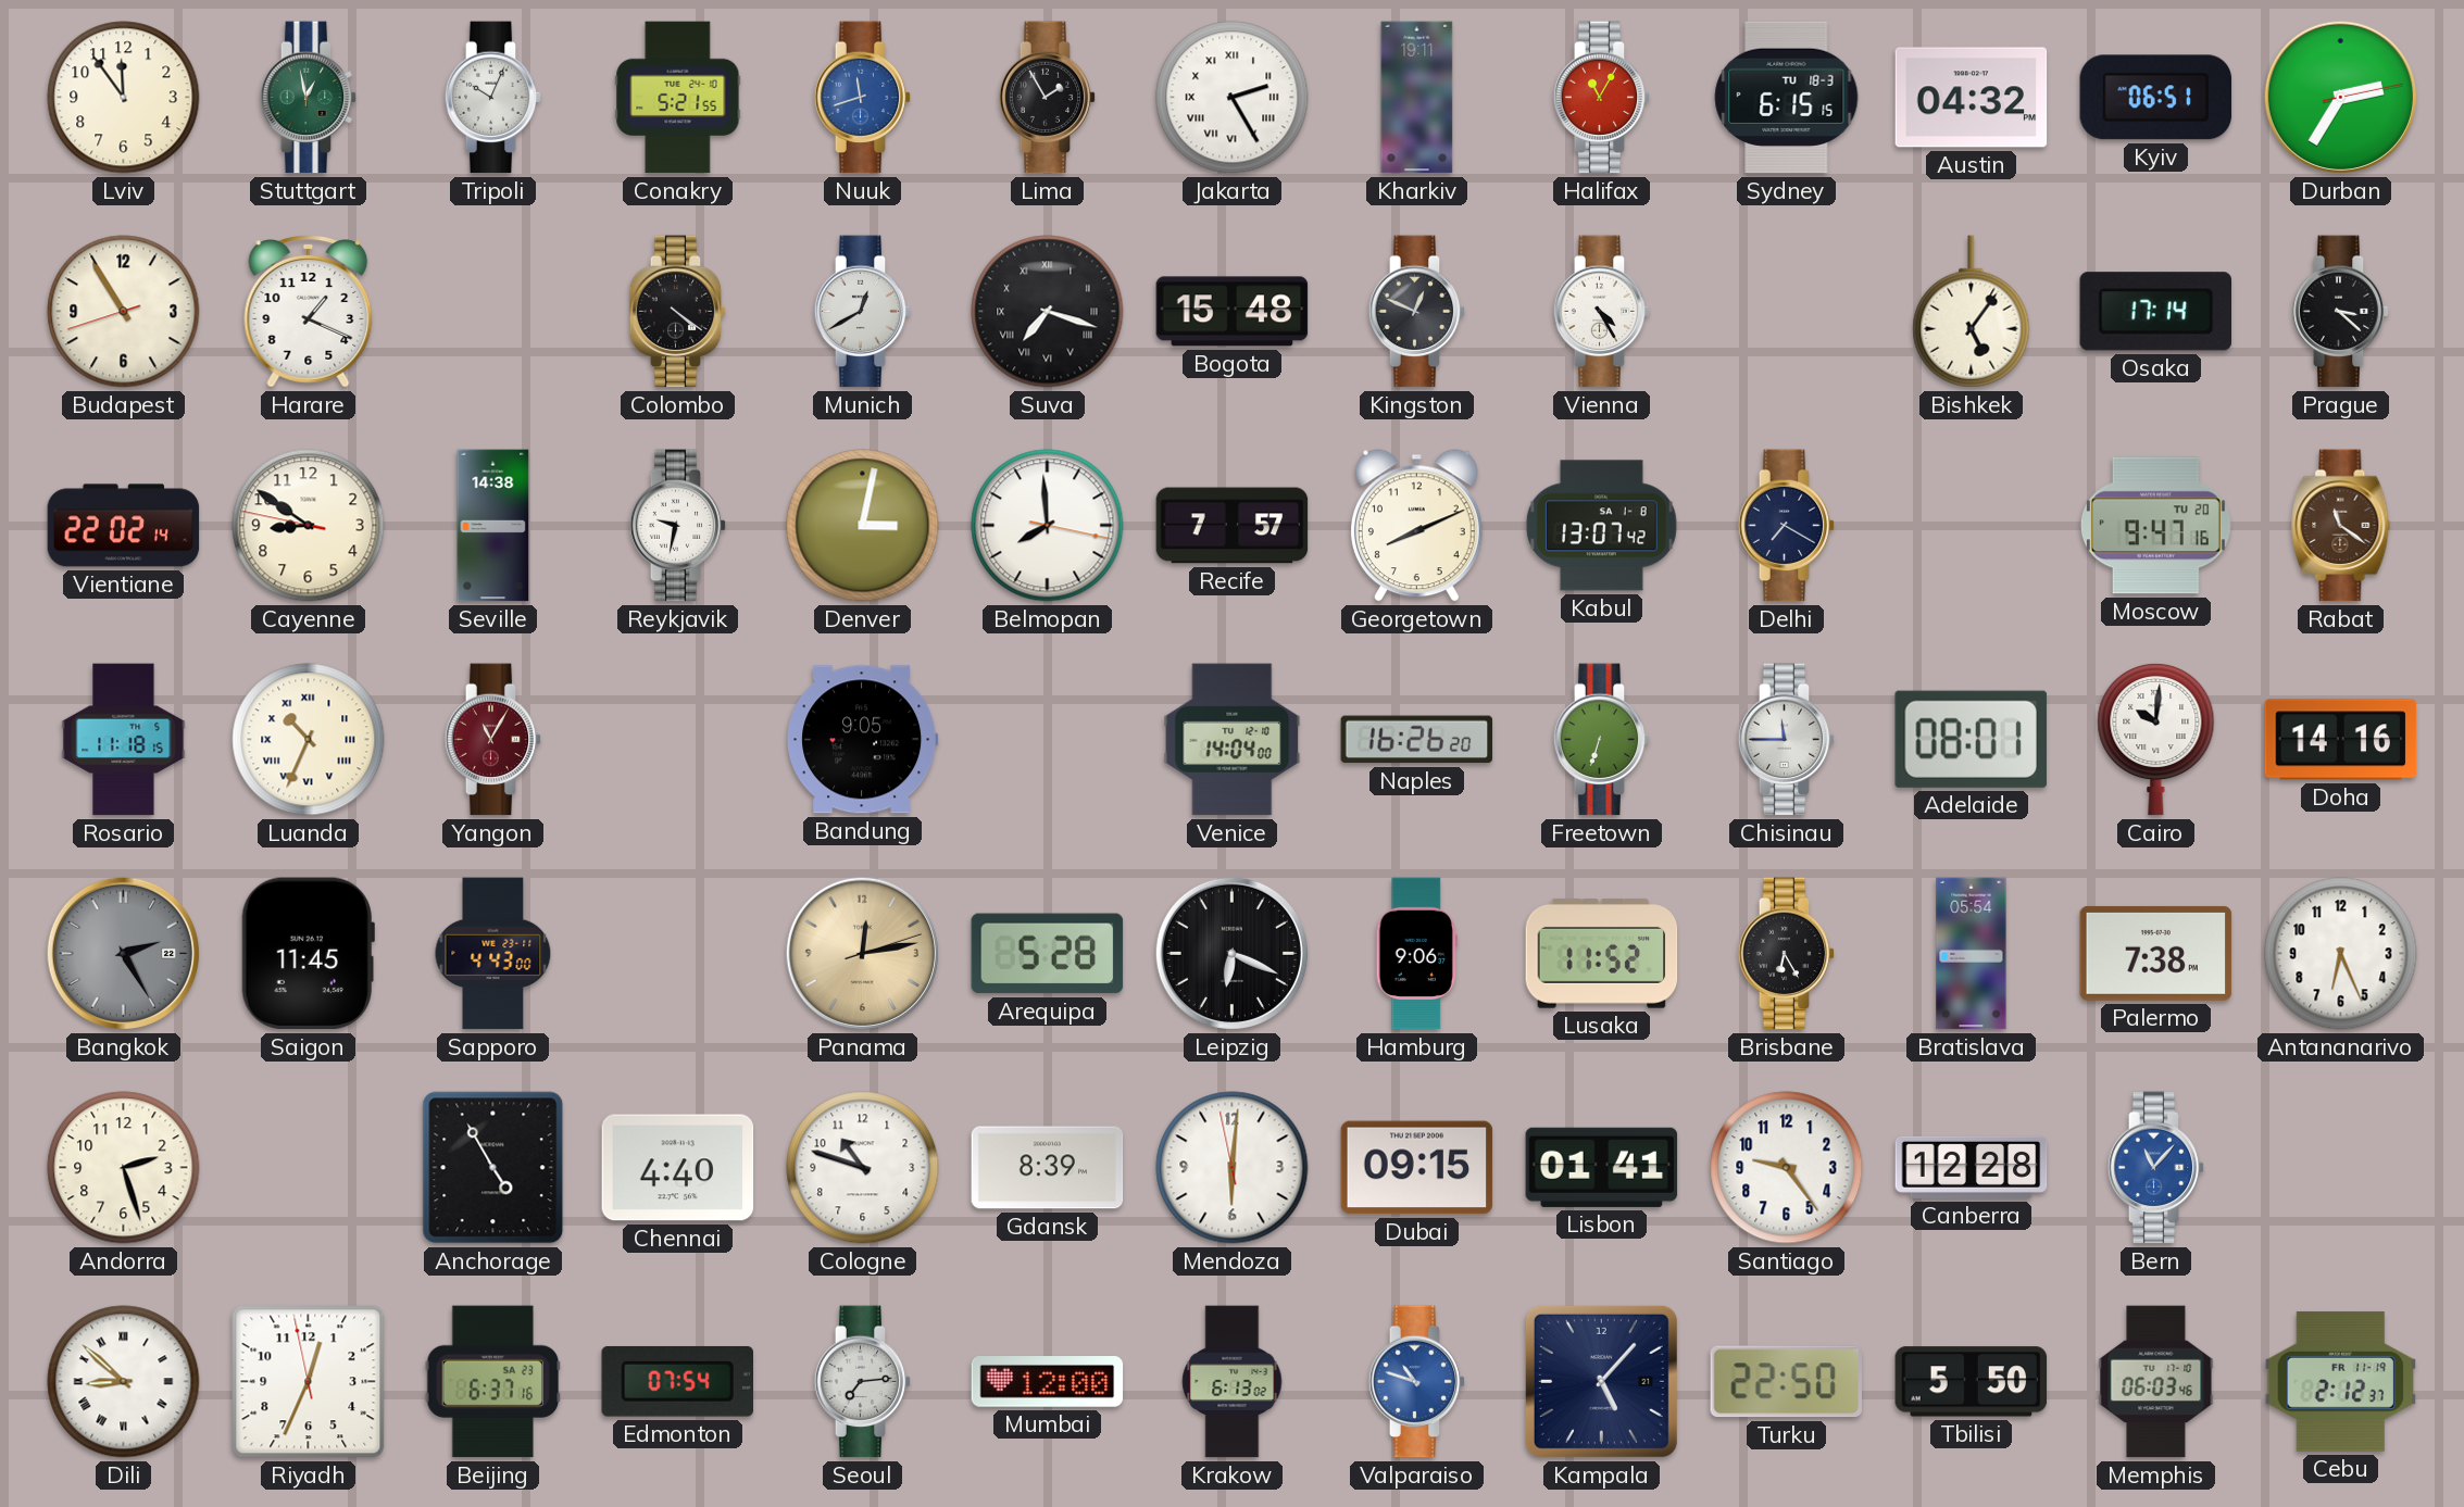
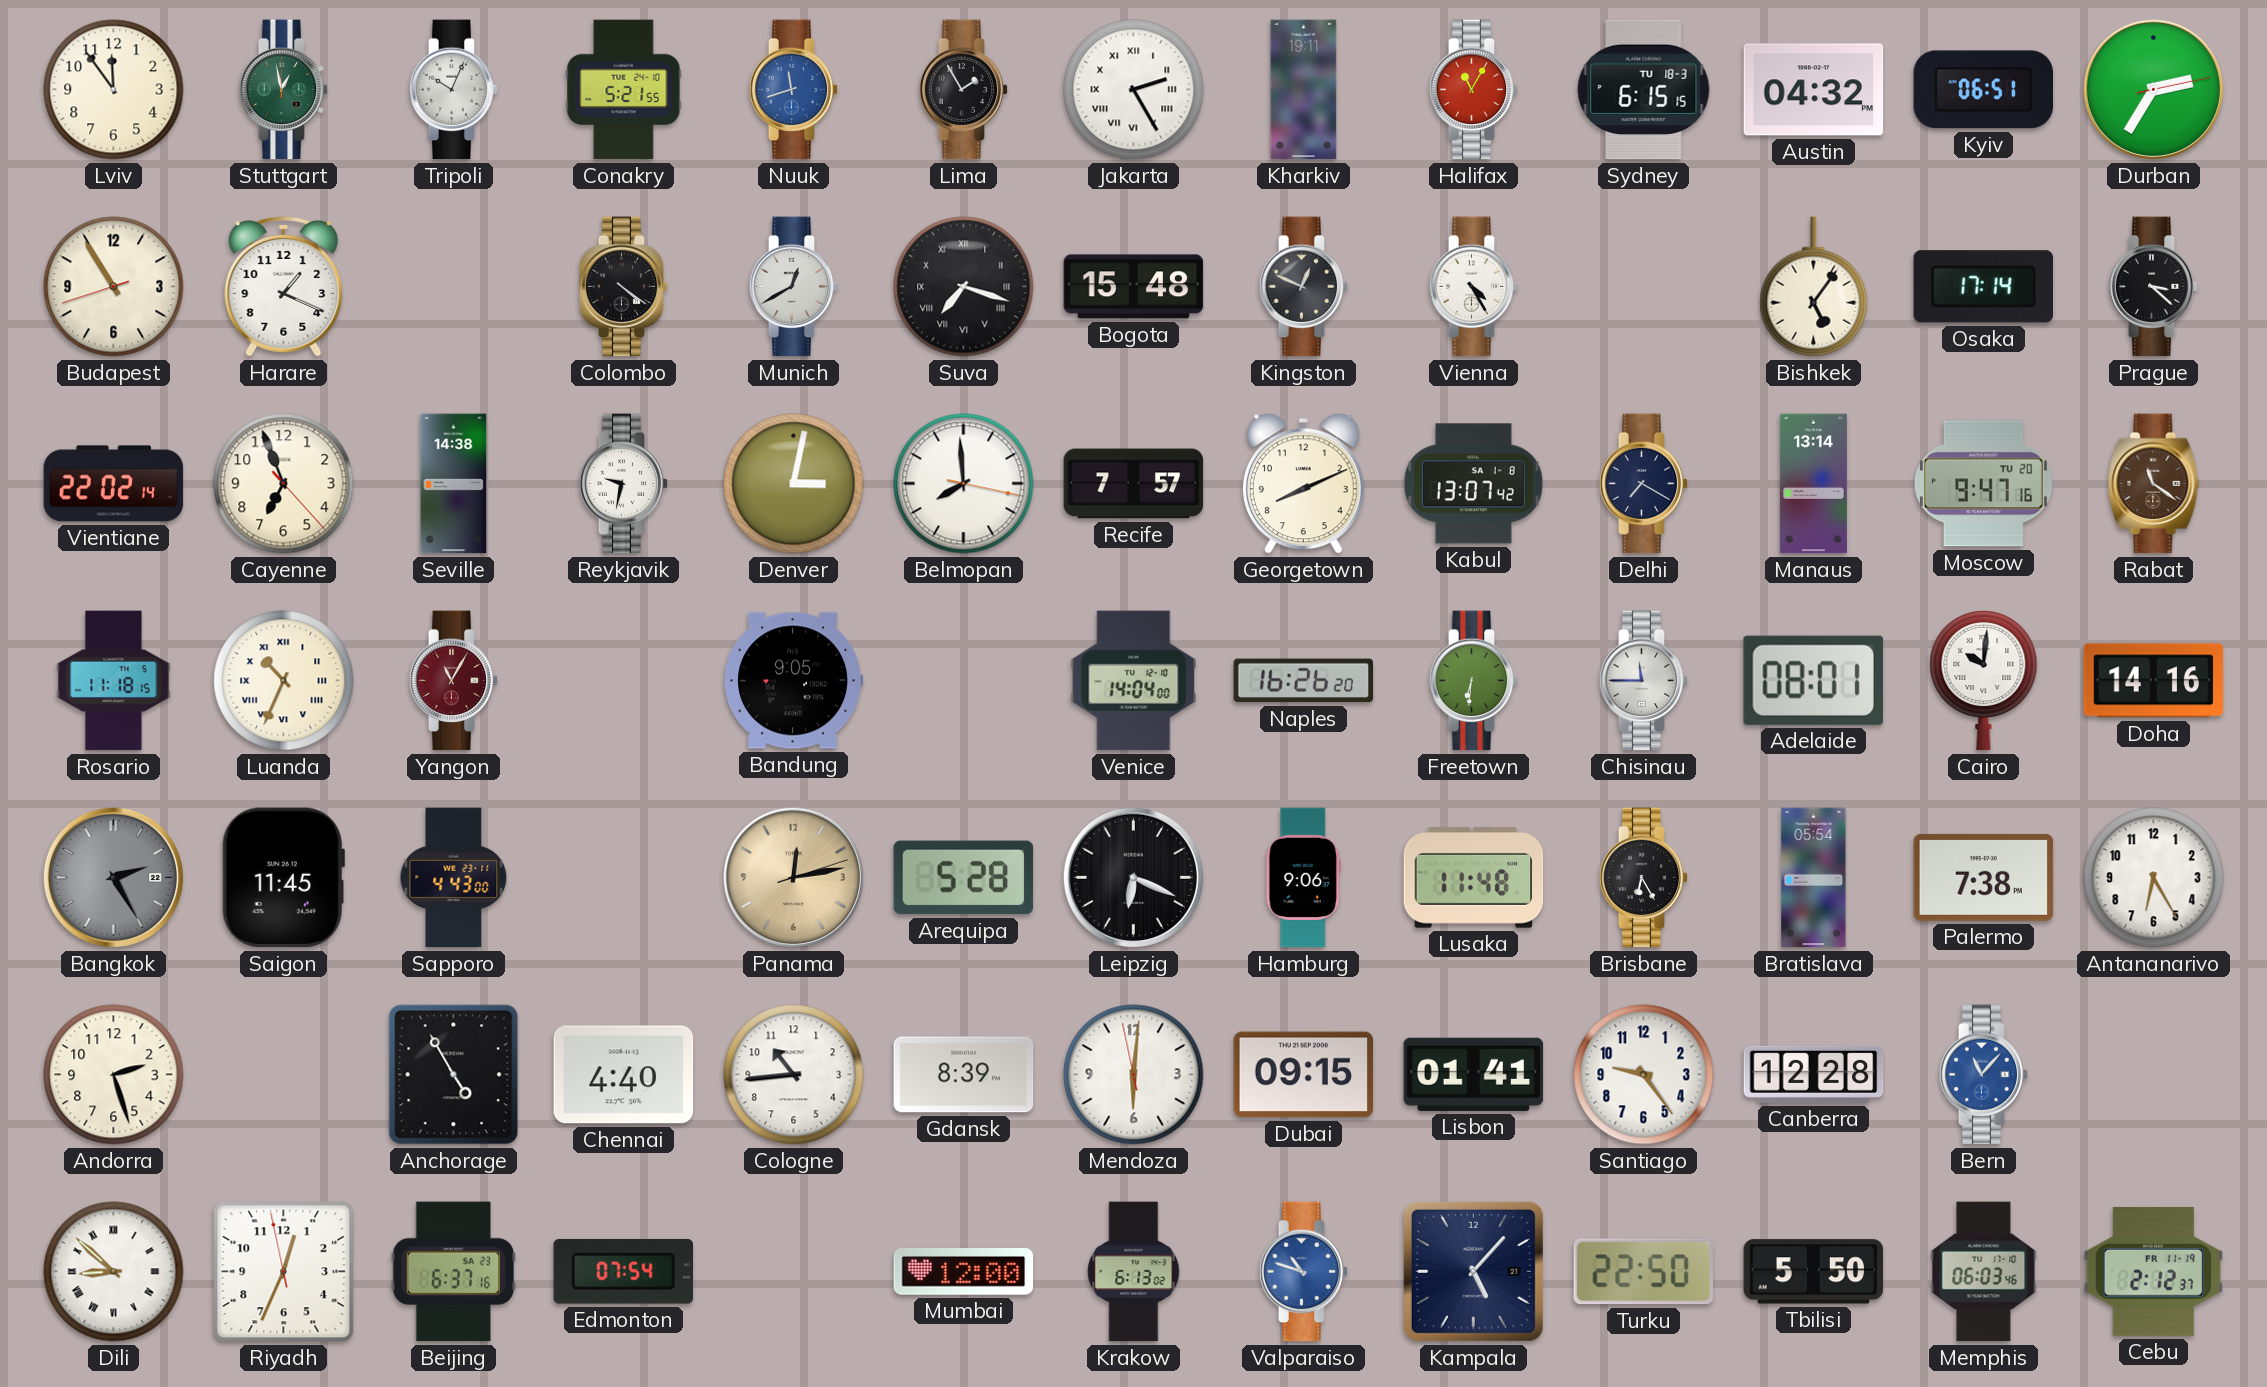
Cayenne: 8:50 -> 6:56
Manaus: none -> 13:14
Freetown: 6:33 -> 6:31
Lusaka: 11:52 -> 11:48
Antananarivo: 6:26 -> 6:25
Cologne: 10:48 -> 10:44
Seoul: 7:14 -> none
